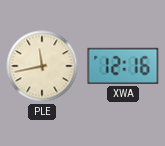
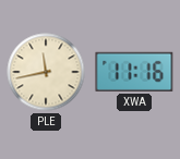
XWA: 12:16 -> 11:16
